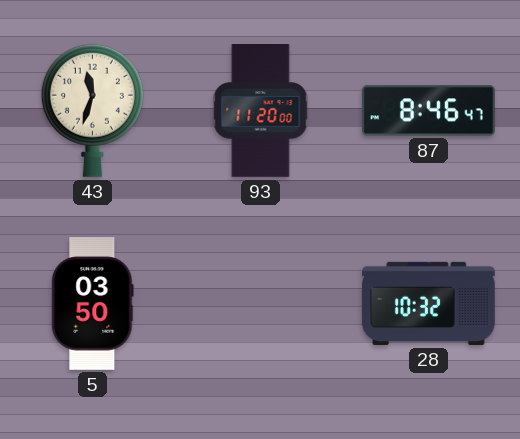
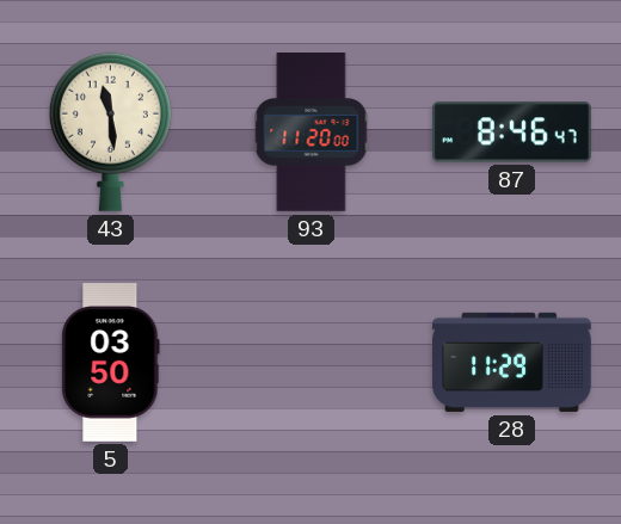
43: 11:33 -> 11:29
28: 10:32 -> 11:29
